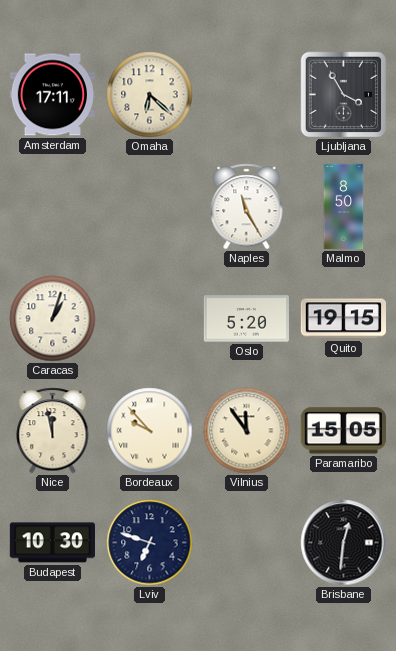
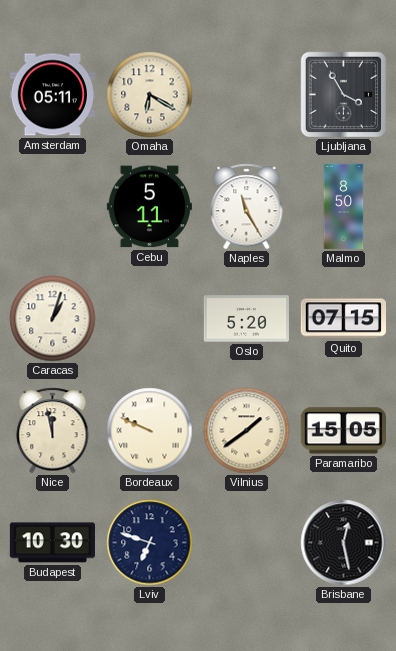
Amsterdam: 17:11 -> 05:11
Omaha: 6:22 -> 6:20
Cebu: none -> 5:11
Quito: 19:15 -> 07:15
Bordeaux: 9:53 -> 9:49
Vilnius: 11:54 -> 1:39
Brisbane: 12:31 -> 12:28
